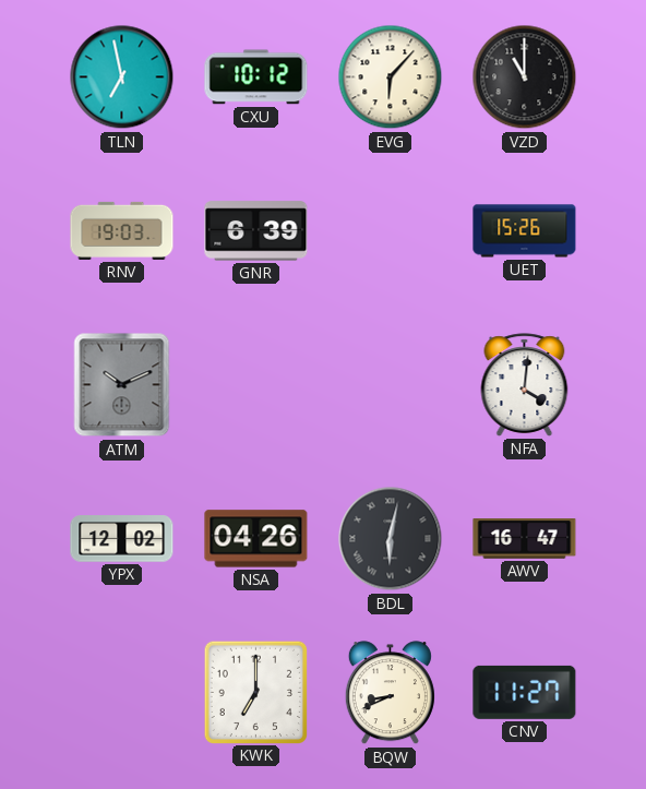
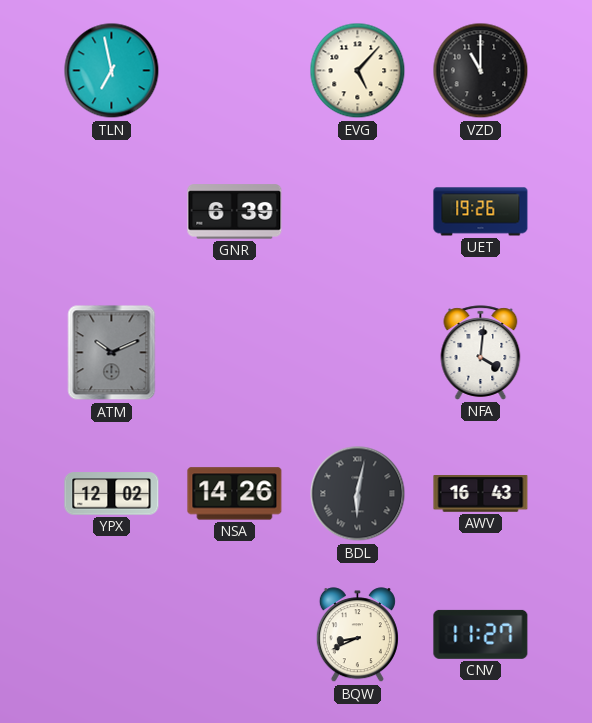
CXU: 10:12 -> none
EVG: 6:07 -> 5:07
RNV: 19:03 -> none
UET: 15:26 -> 19:26
NSA: 04:26 -> 14:26
AWV: 16:47 -> 16:43
KWK: 7:00 -> none
